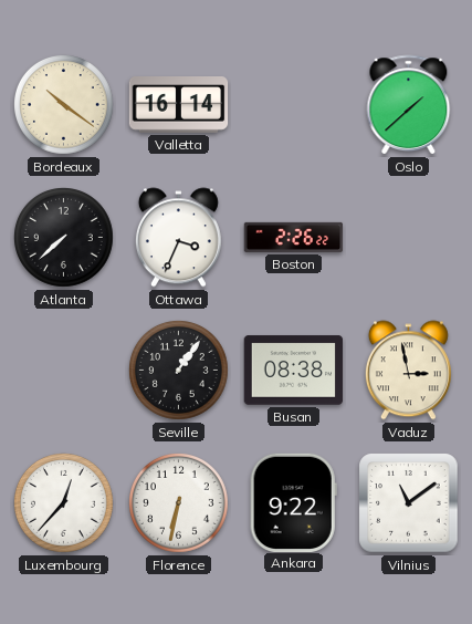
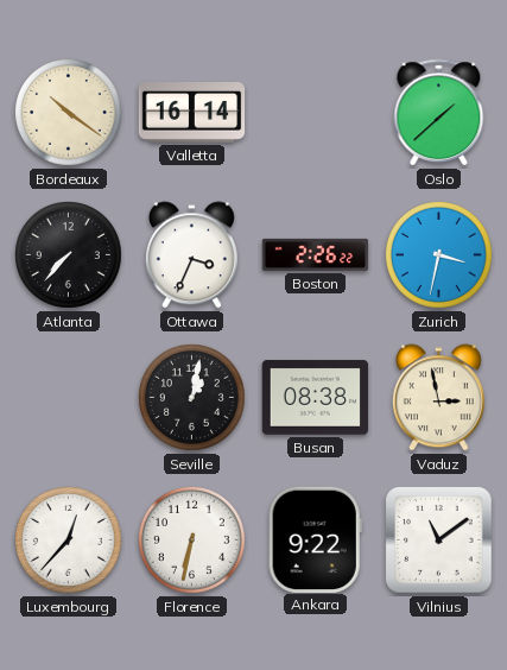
Atlanta: 7:38 -> 7:37
Zurich: none -> 3:32
Seville: 1:06 -> 1:02
